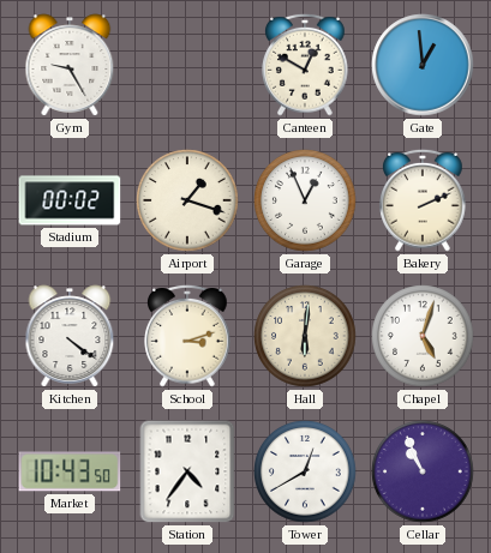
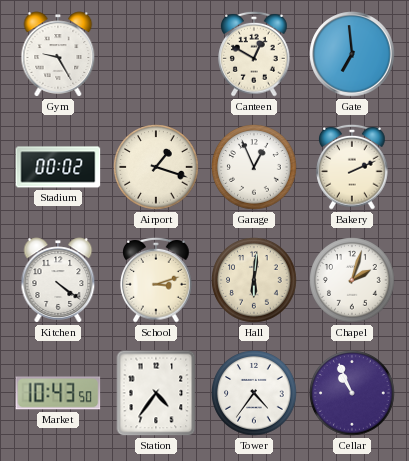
Gate: 12:59 -> 6:59
Chapel: 5:03 -> 2:03
Tower: 12:40 -> 4:36
